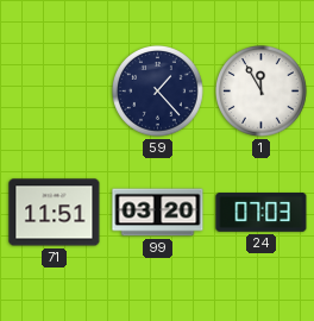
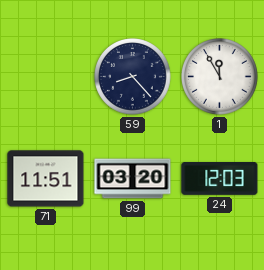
59: 1:23 -> 8:23
24: 07:03 -> 12:03
